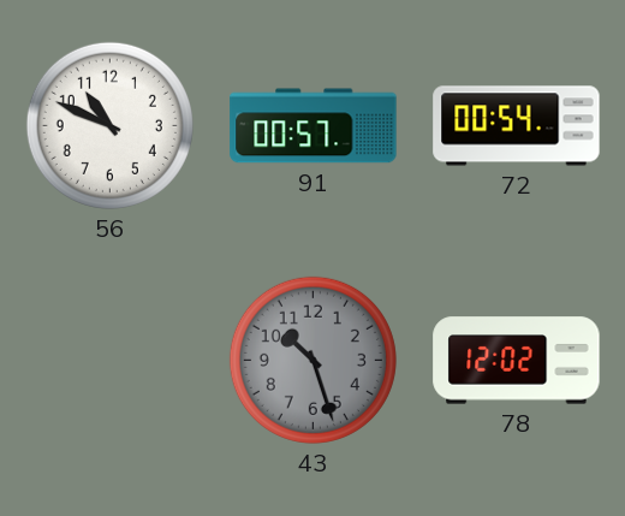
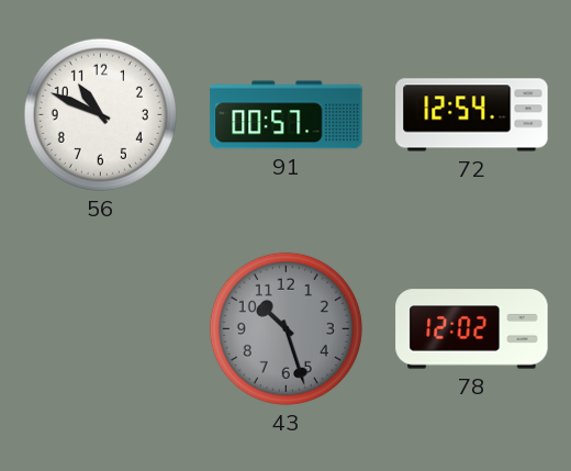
72: 00:54 -> 12:54
